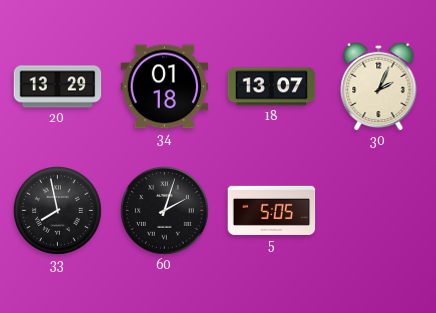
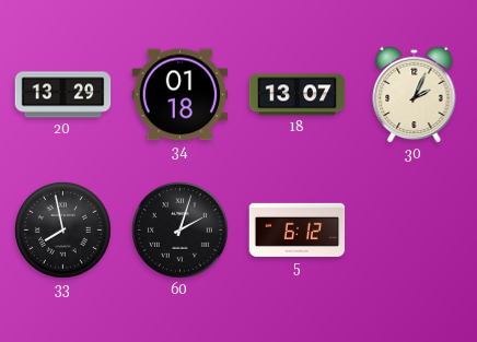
5: 5:05 -> 6:12
